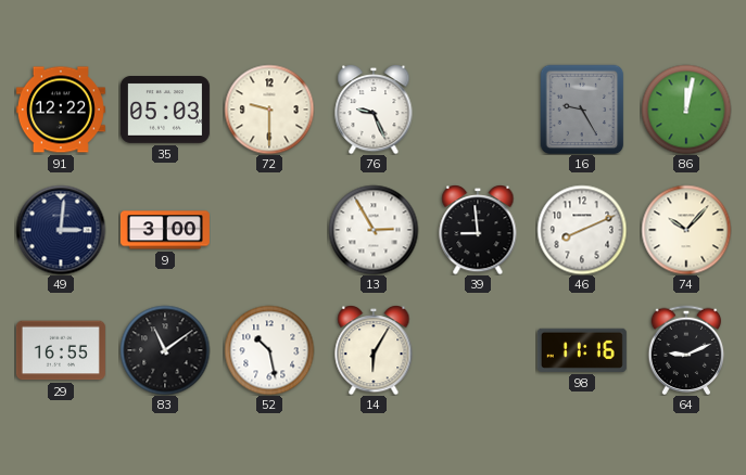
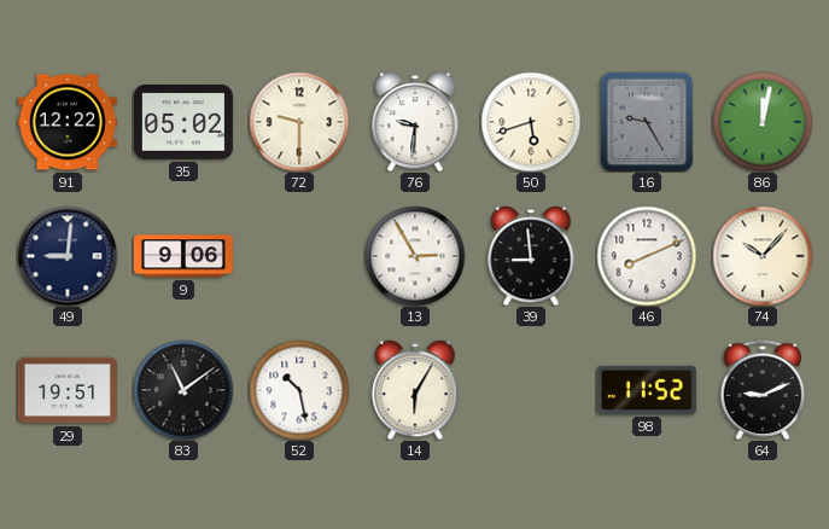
35: 05:03 -> 05:02
76: 9:26 -> 9:31
50: none -> 5:42
49: 3:01 -> 9:01
9: 3:00 -> 9:06
29: 16:55 -> 19:51
98: 11:16 -> 11:52
